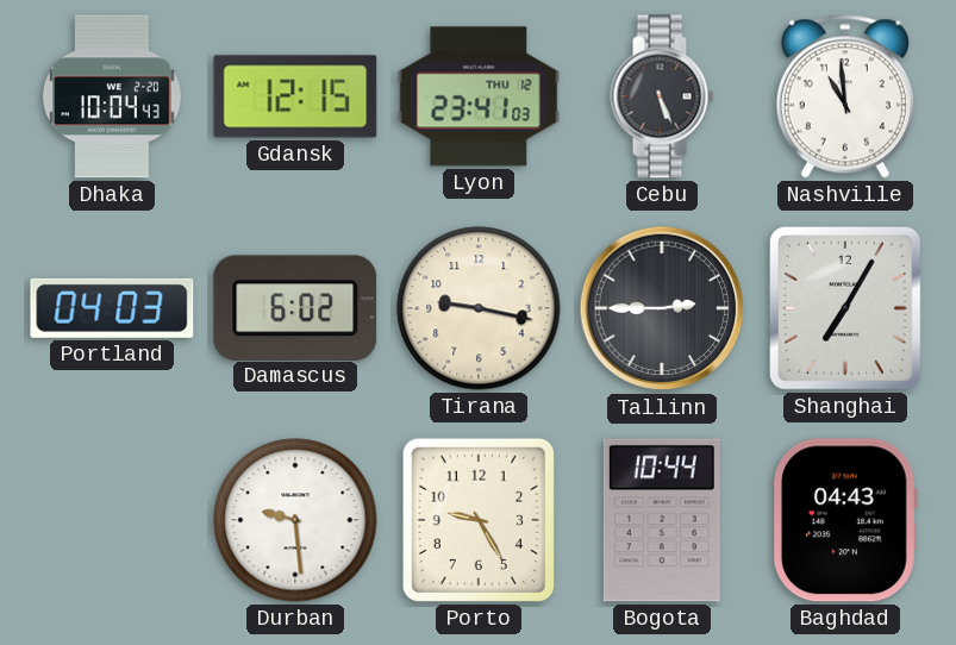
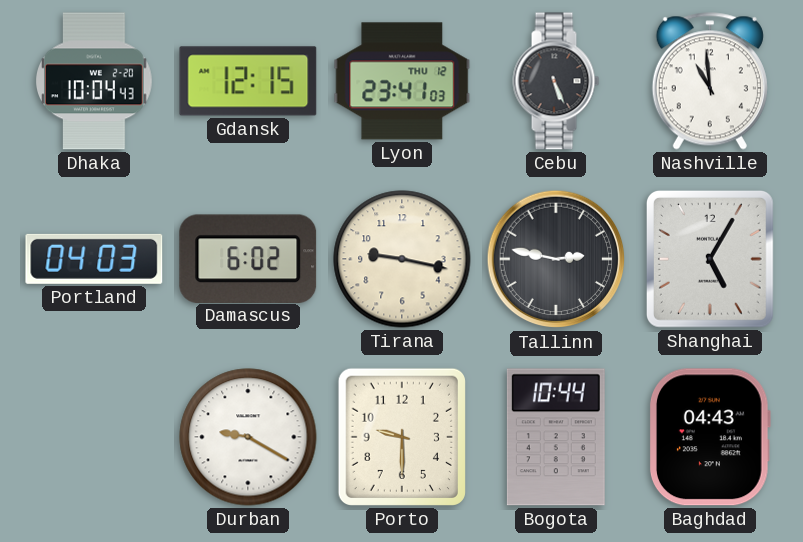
Tallinn: 2:45 -> 2:47
Shanghai: 7:05 -> 5:05
Durban: 9:29 -> 9:20
Porto: 9:25 -> 9:30
